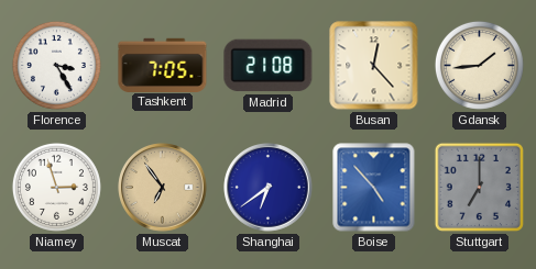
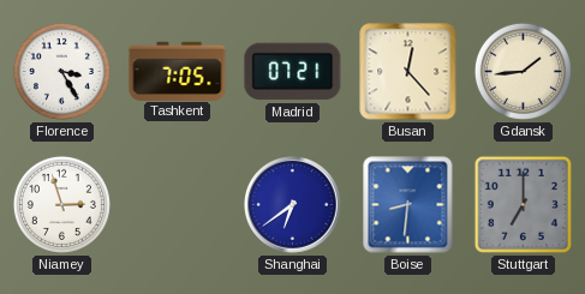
Madrid: 21:08 -> 07:21
Muscat: 6:54 -> none
Boise: 4:53 -> 8:31
